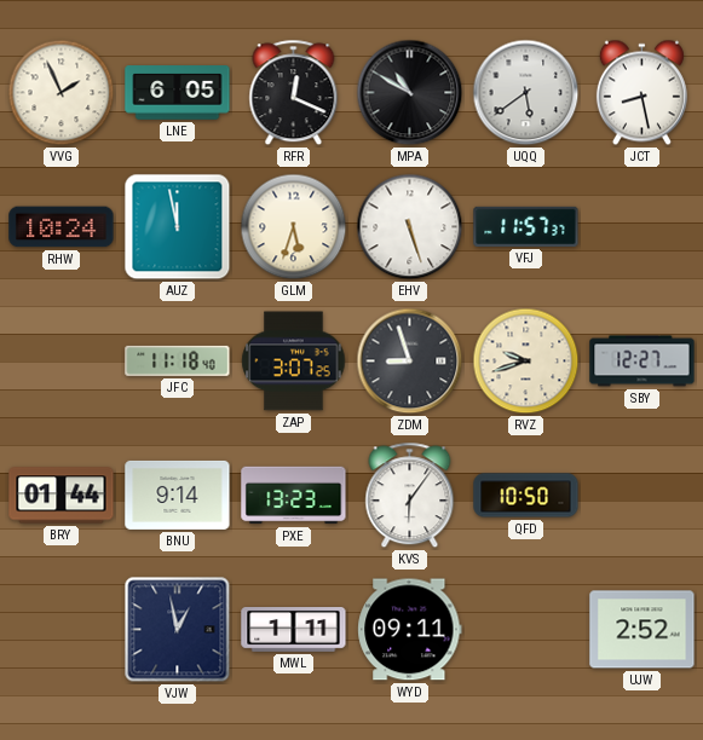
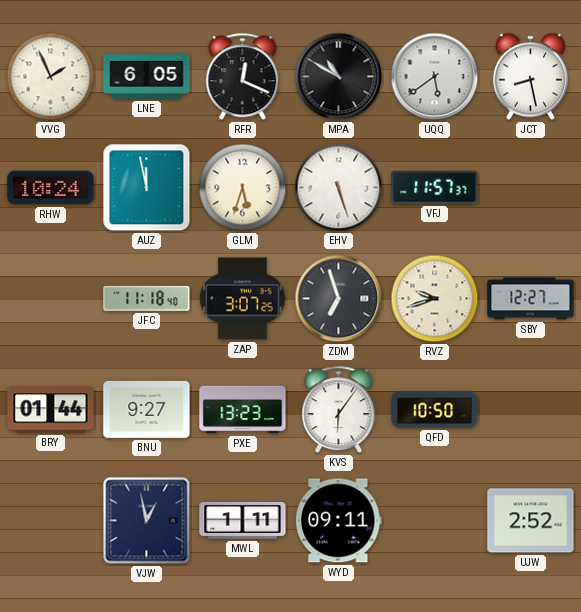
ZDM: 8:57 -> 6:57
BNU: 9:14 -> 9:27
